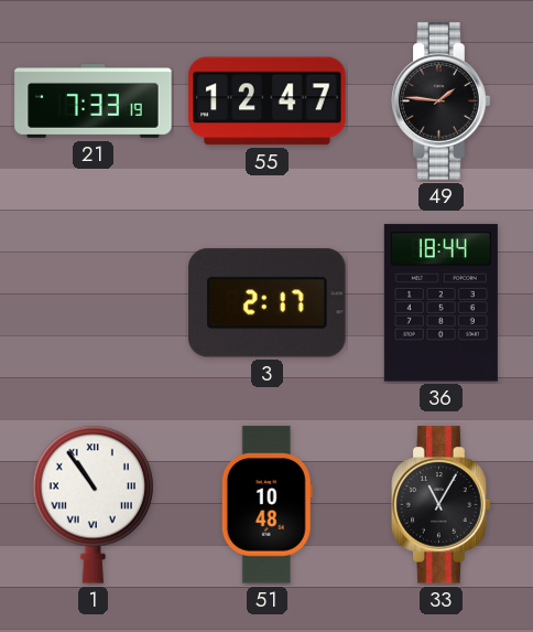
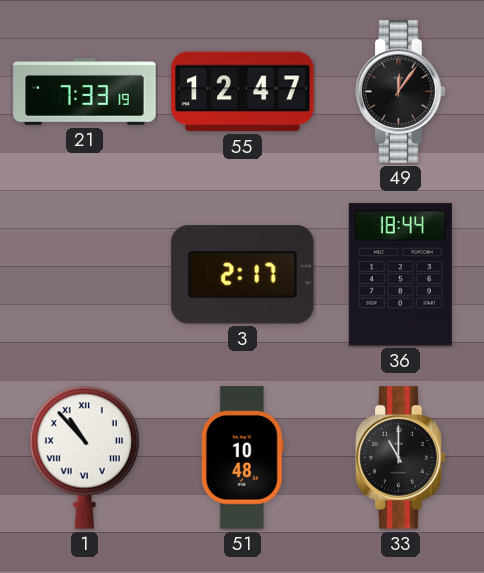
49: 1:46 -> 12:06
1: 10:54 -> 10:53
33: 11:05 -> 11:00
